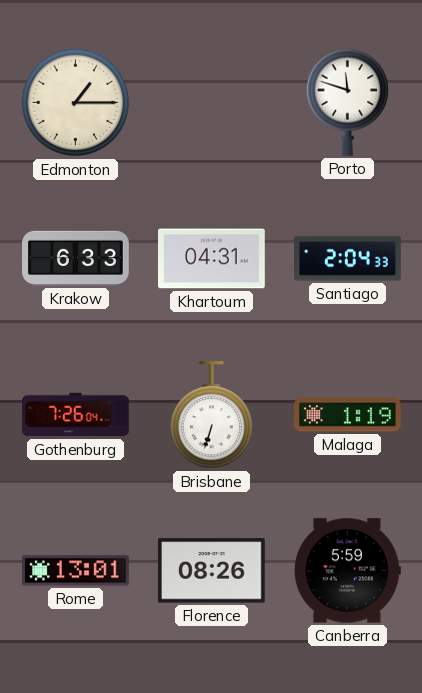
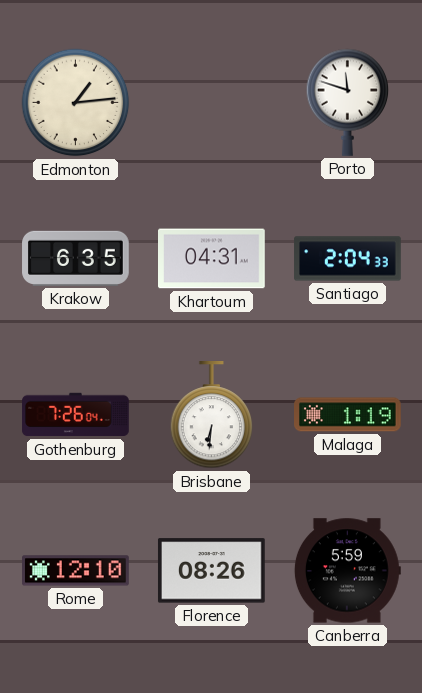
Edmonton: 1:15 -> 1:14
Krakow: 6:33 -> 6:35
Brisbane: 6:33 -> 6:31
Rome: 13:01 -> 12:10
